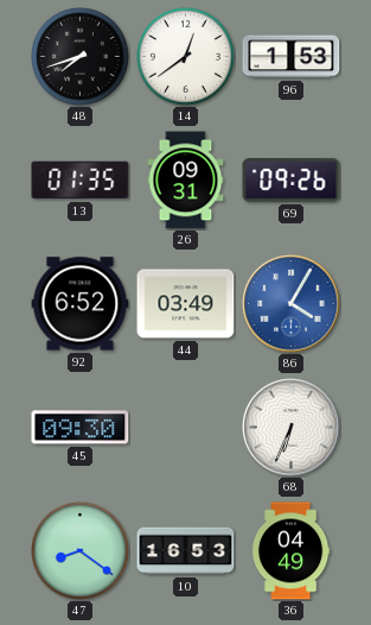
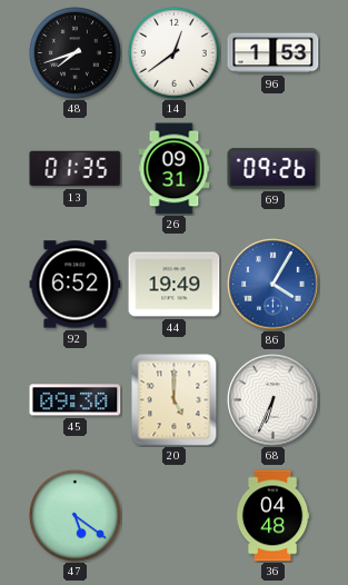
44: 03:49 -> 19:49
20: none -> 5:00
47: 8:21 -> 5:21
10: 16:53 -> none
36: 04:49 -> 04:48
